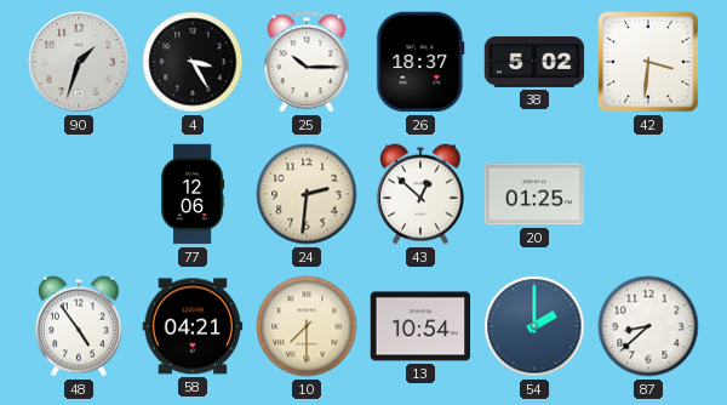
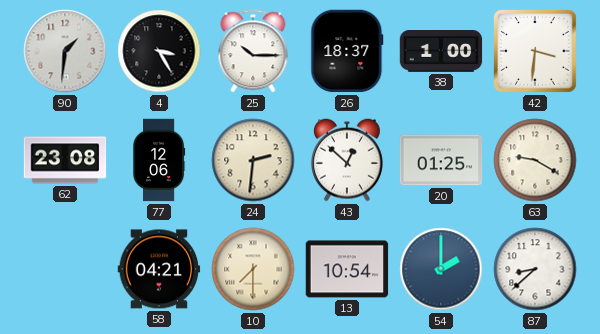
90: 1:33 -> 1:31
38: 5:02 -> 1:00
62: none -> 23:08
63: none -> 9:20
48: 4:54 -> none
